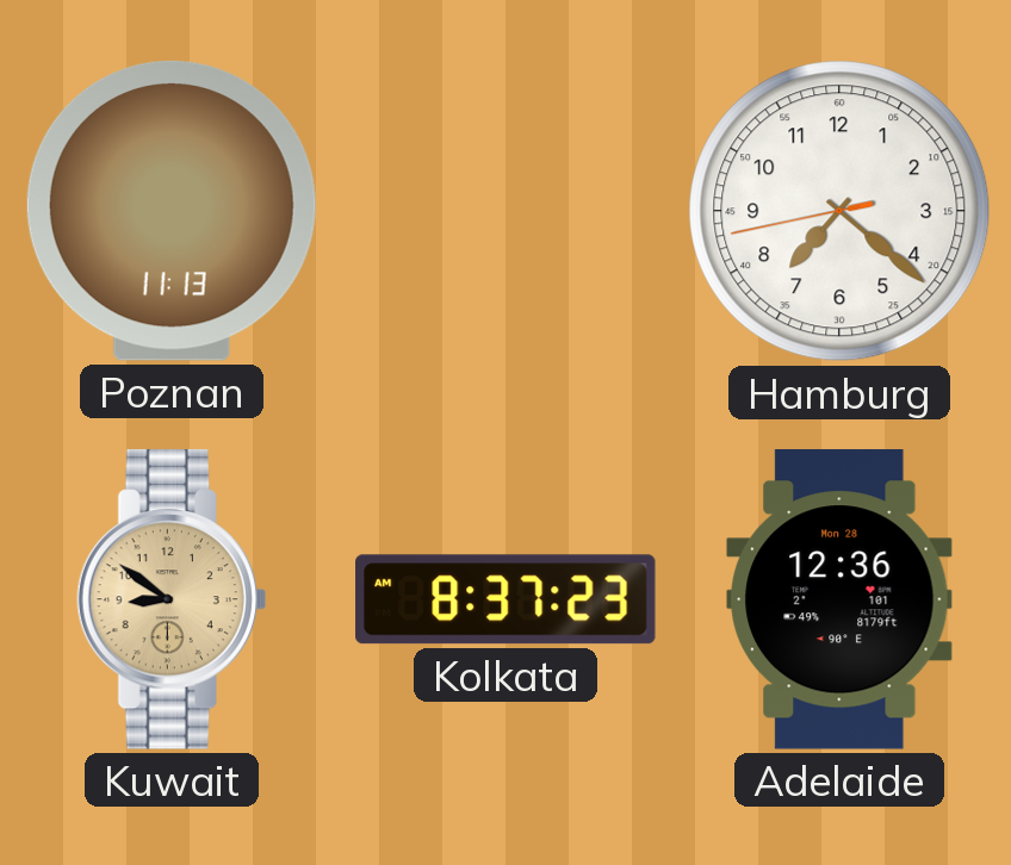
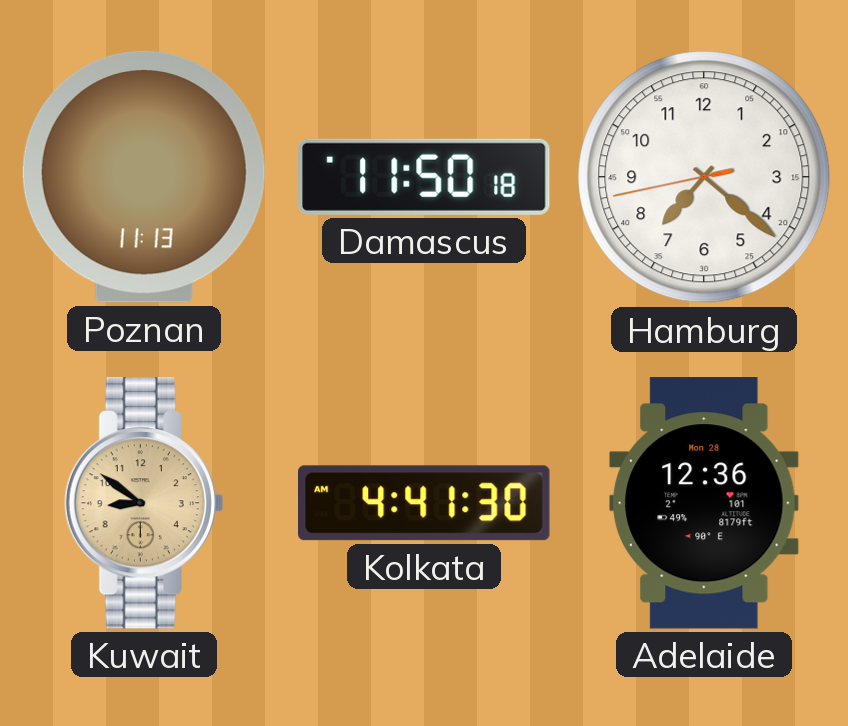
Damascus: none -> 11:50
Kolkata: 8:37 -> 4:41
